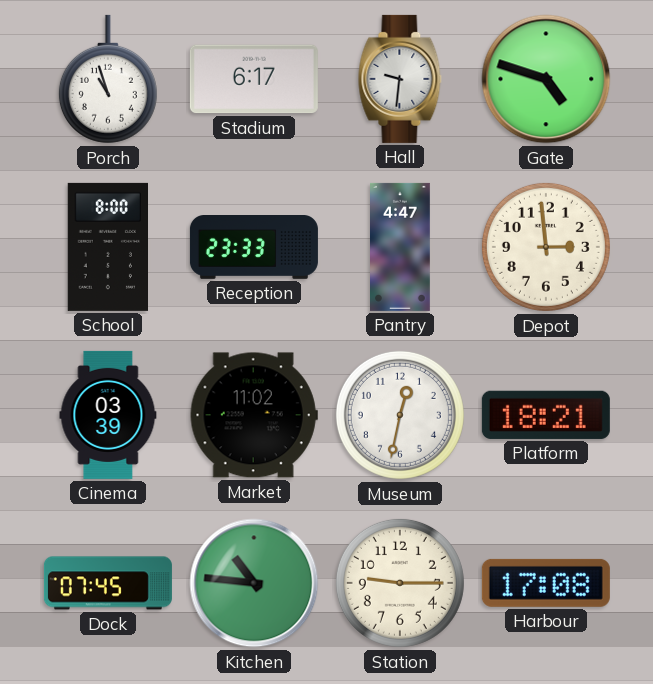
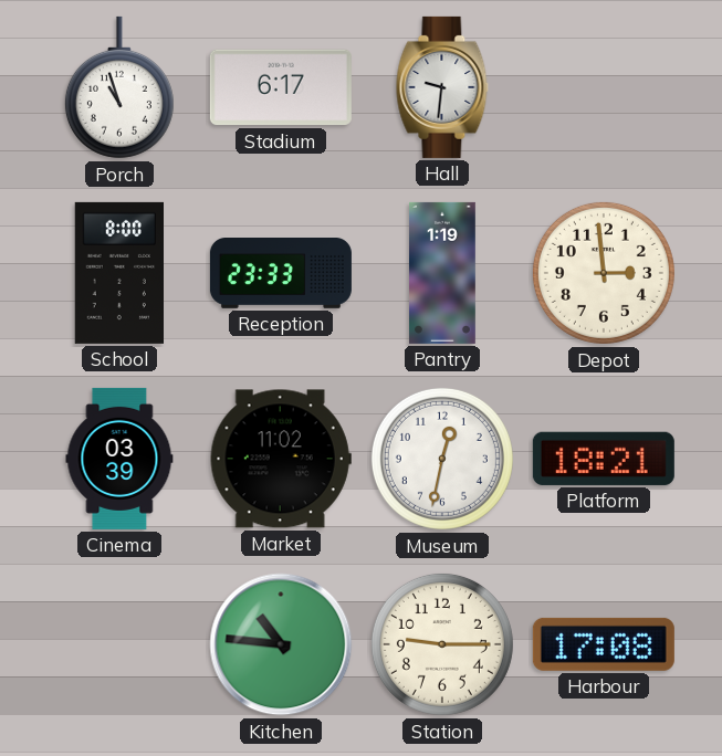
Gate: 4:48 -> none
Pantry: 4:47 -> 1:19
Dock: 07:45 -> none
